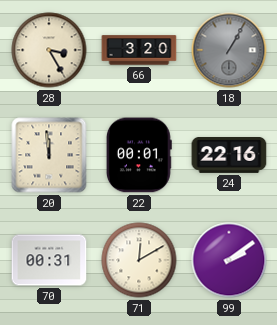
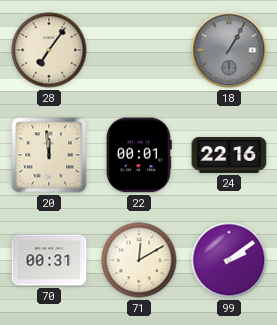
28: 3:25 -> 7:06
66: 3:20 -> none
